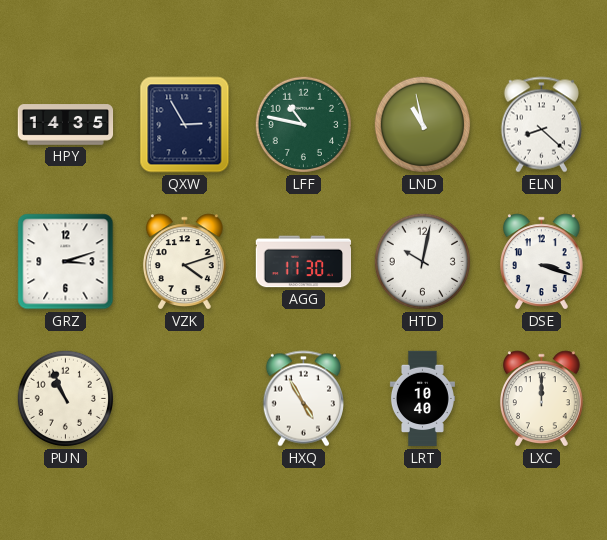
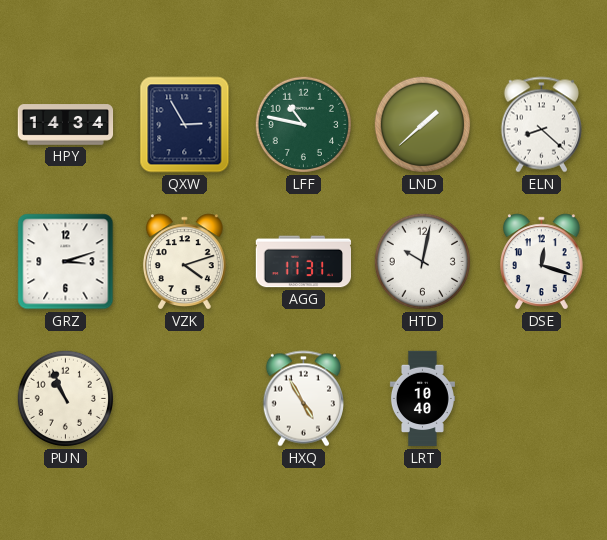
HPY: 14:35 -> 14:34
LND: 10:58 -> 1:38
AGG: 11:30 -> 11:31
DSE: 3:18 -> 12:18
LXC: 12:00 -> none
